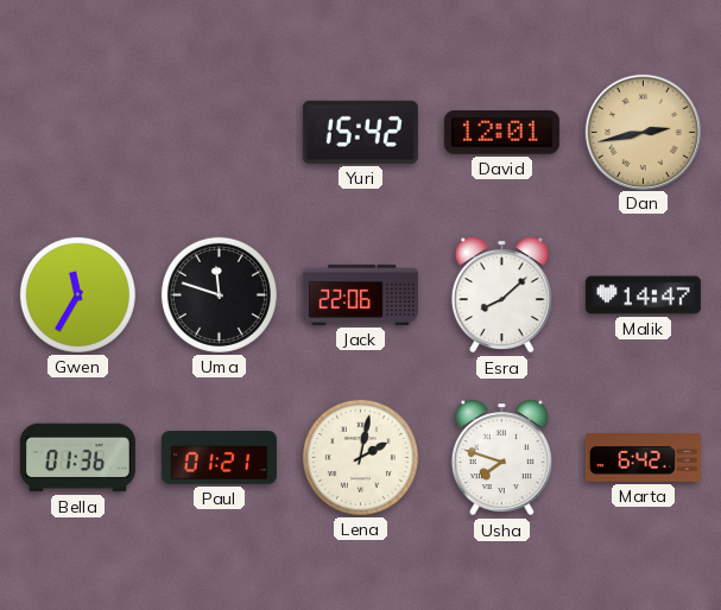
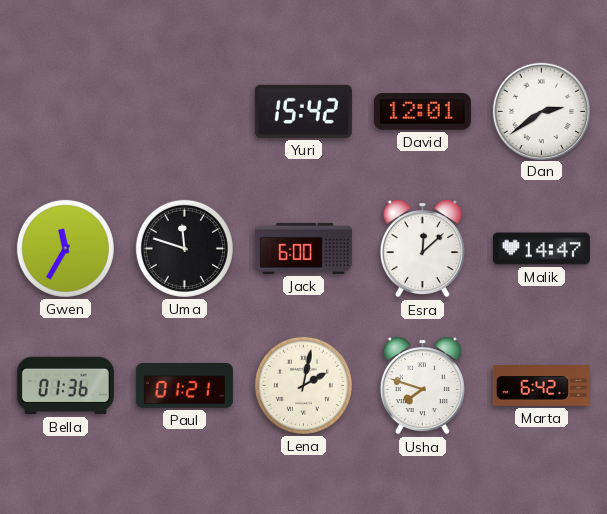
Dan: 2:43 -> 2:39
Dan dial: champagne -> white
Jack: 22:06 -> 6:00
Esra: 8:08 -> 12:08
